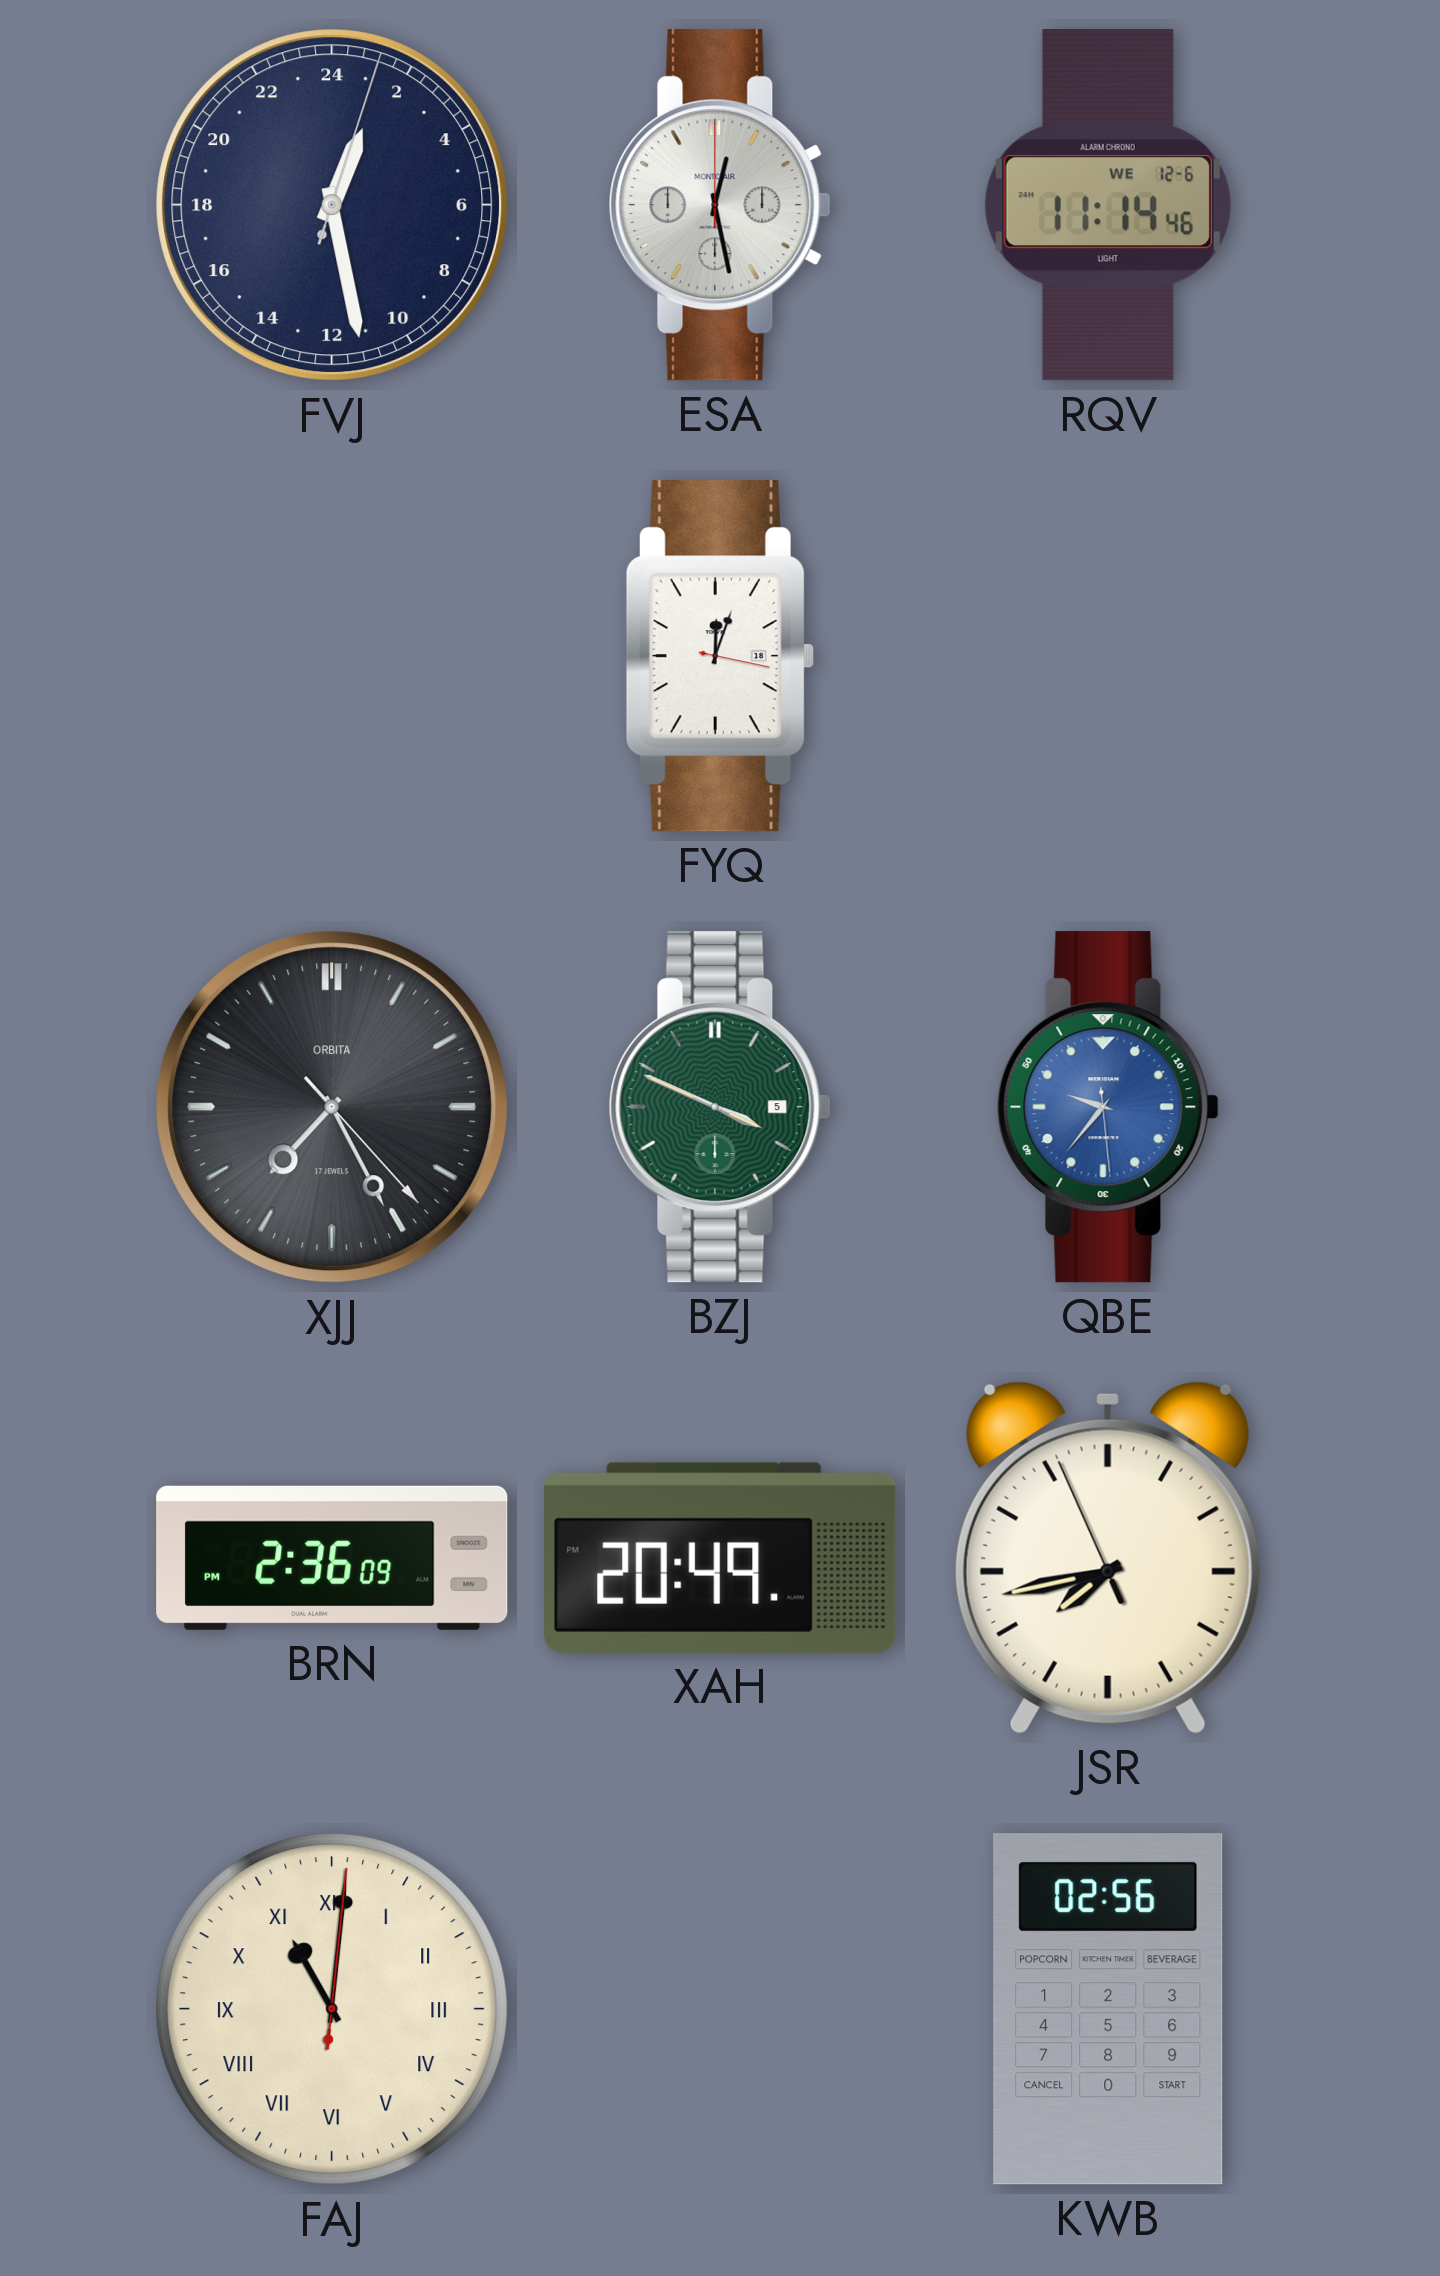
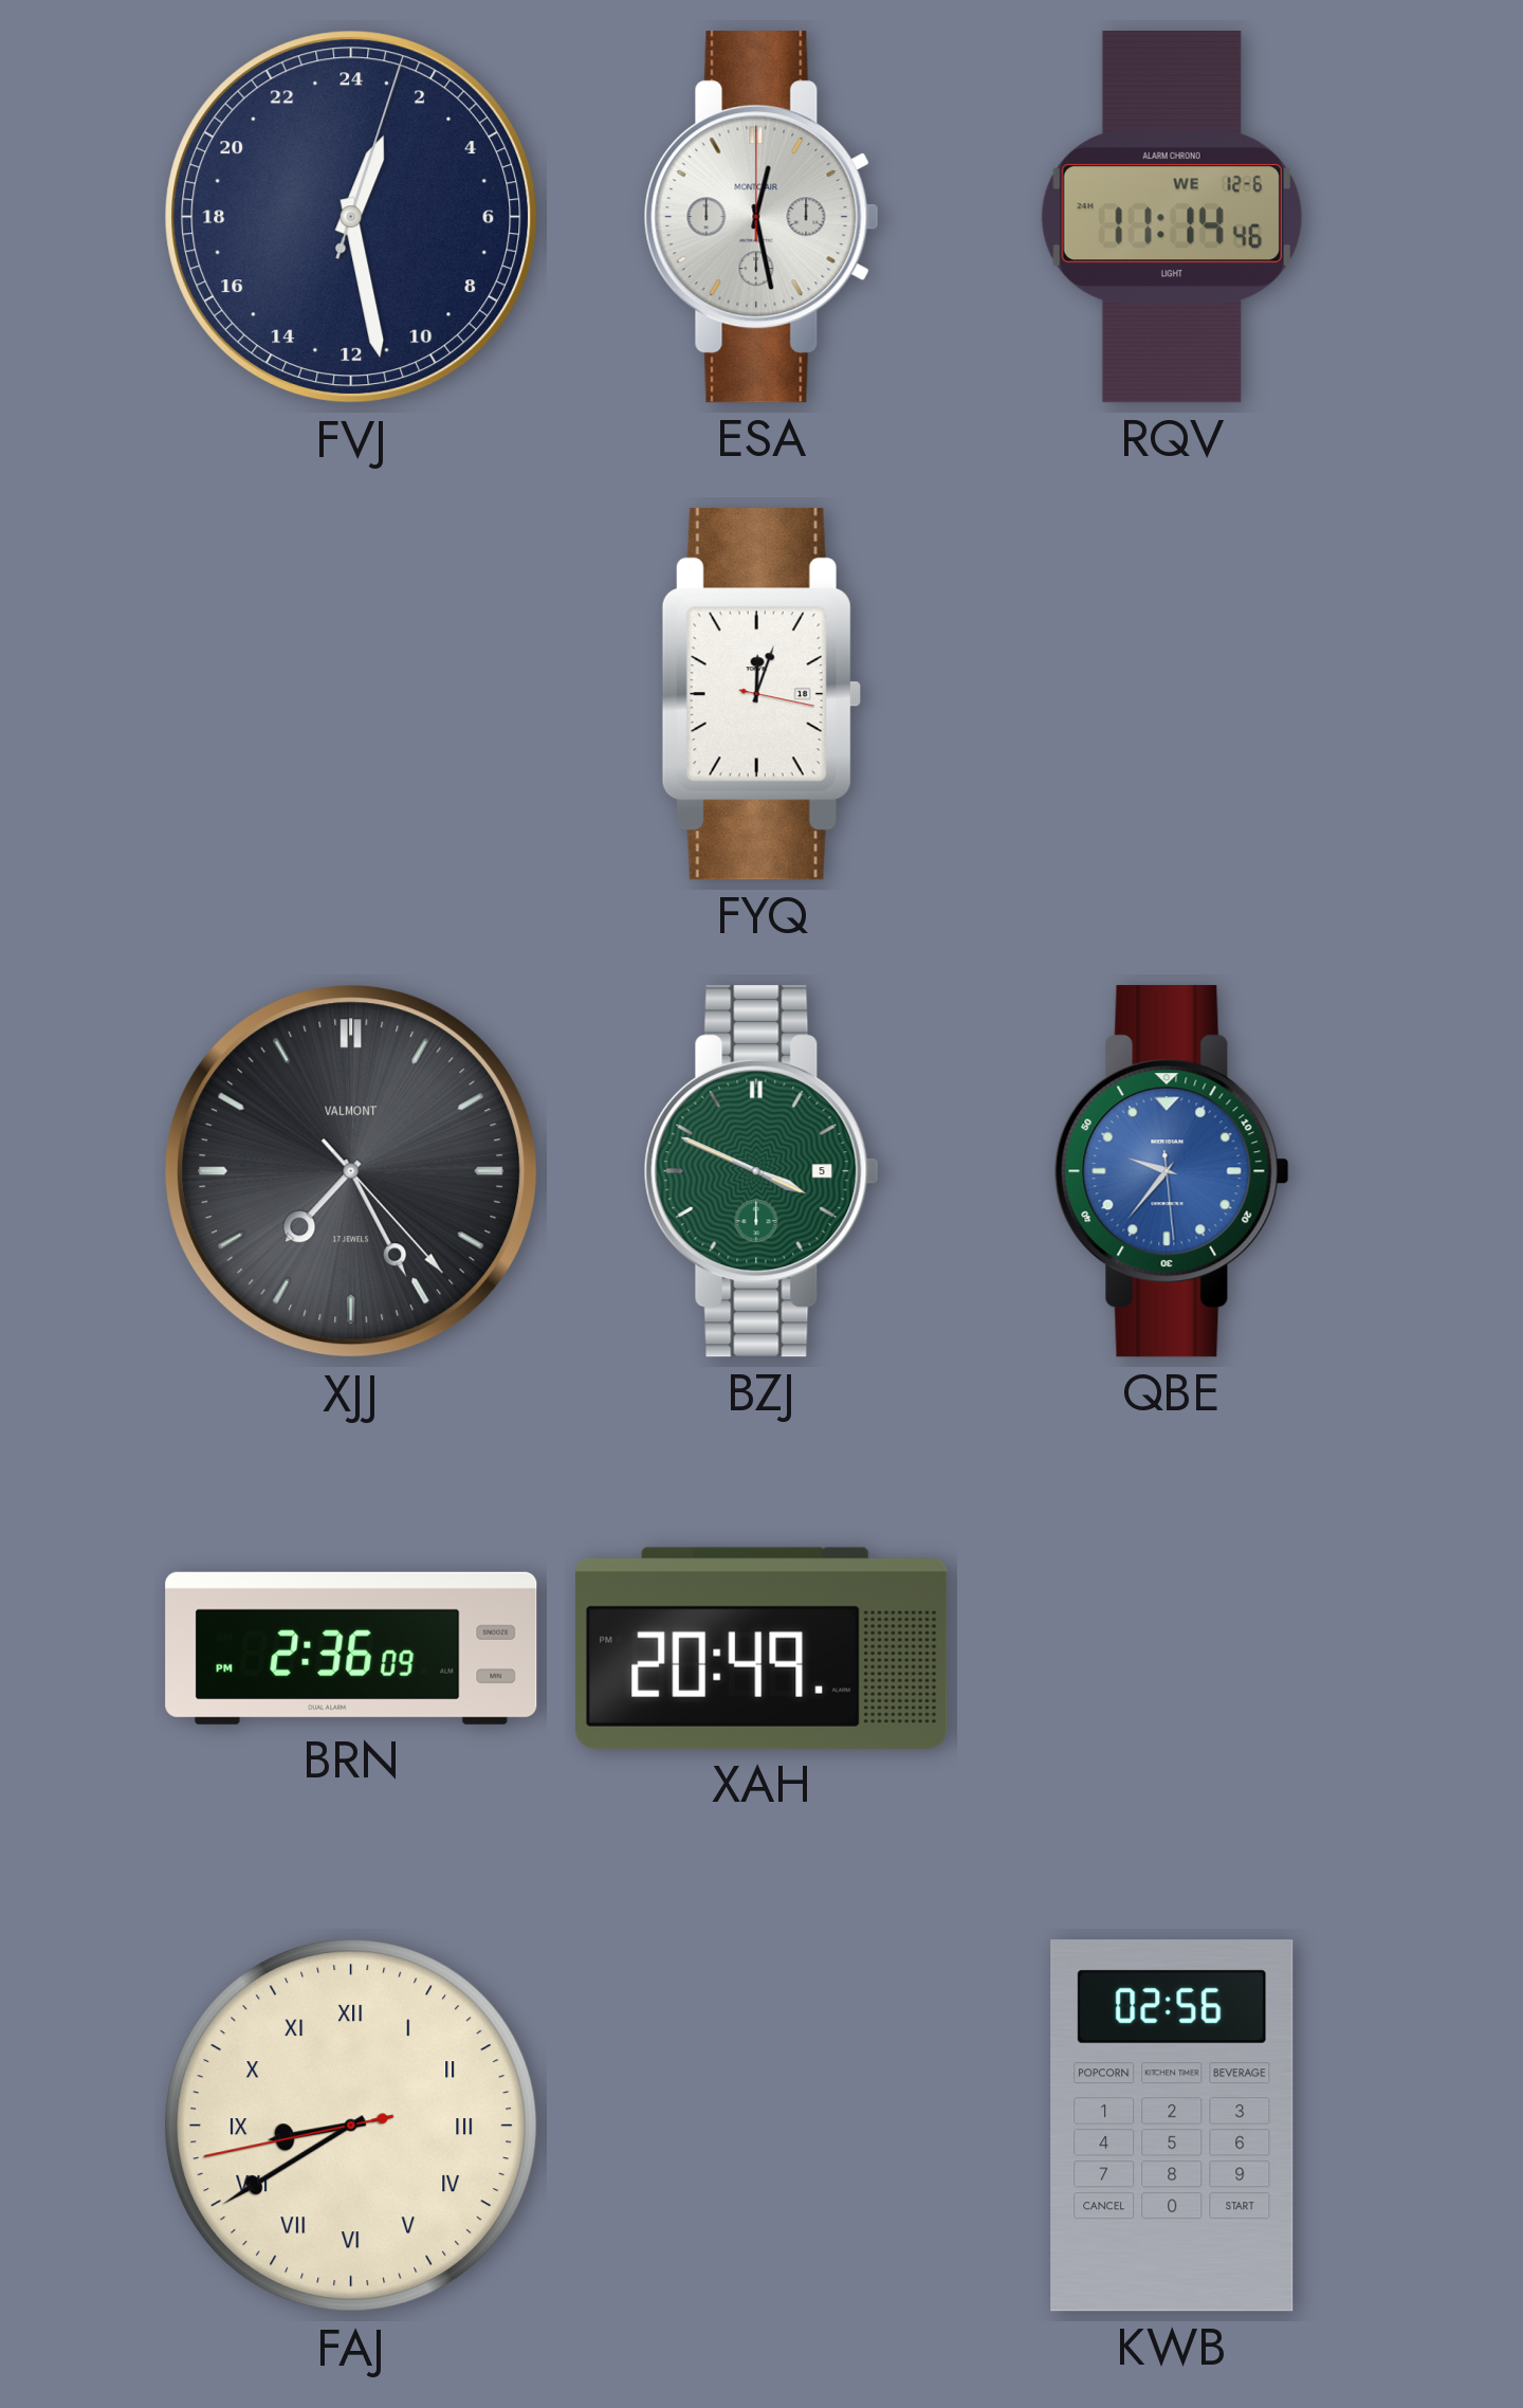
XJJ brand: ORBITA -> VALMONT
JSR: 7:42 -> none
FAJ: 11:01 -> 8:39
